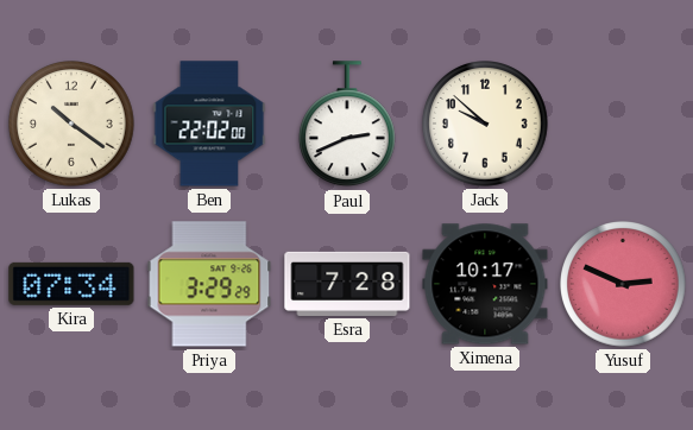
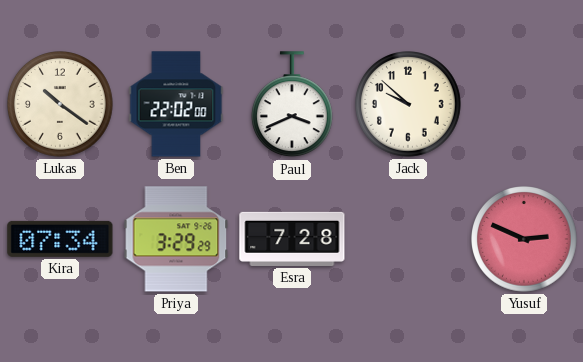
Paul: 2:41 -> 3:41
Ximena: 10:17 -> none
